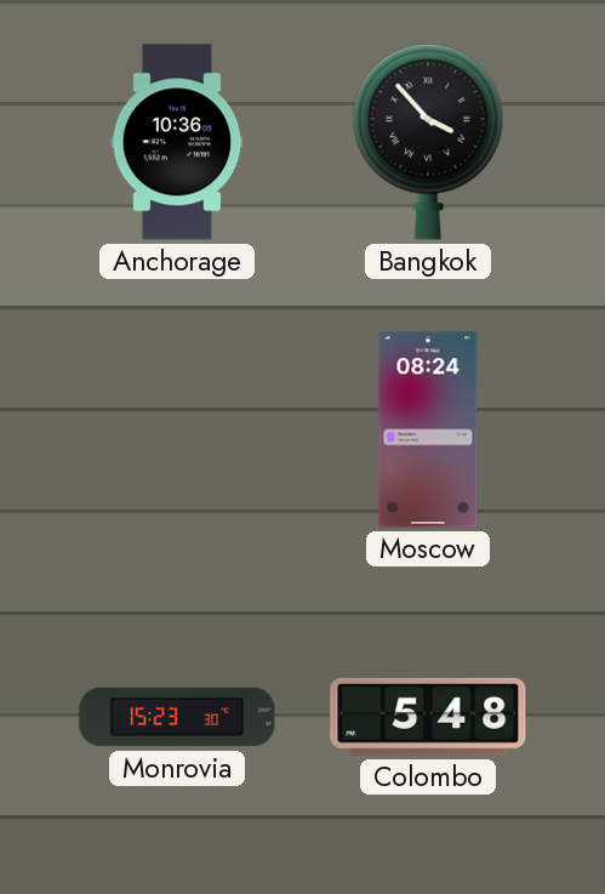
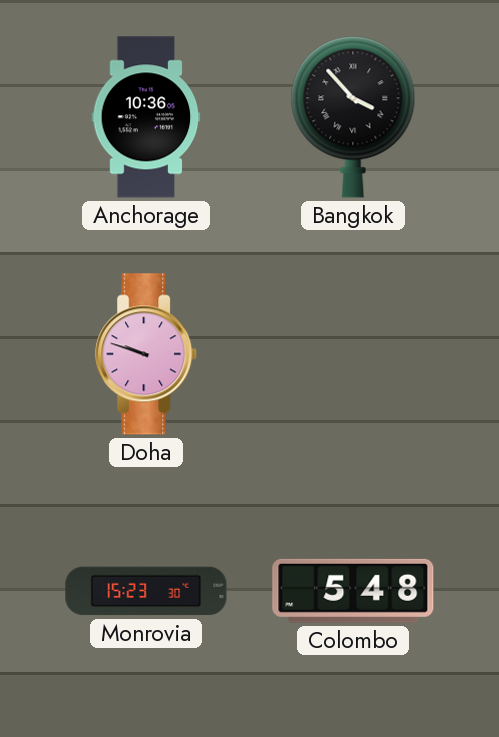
Doha: none -> 9:48
Moscow: 08:24 -> none
